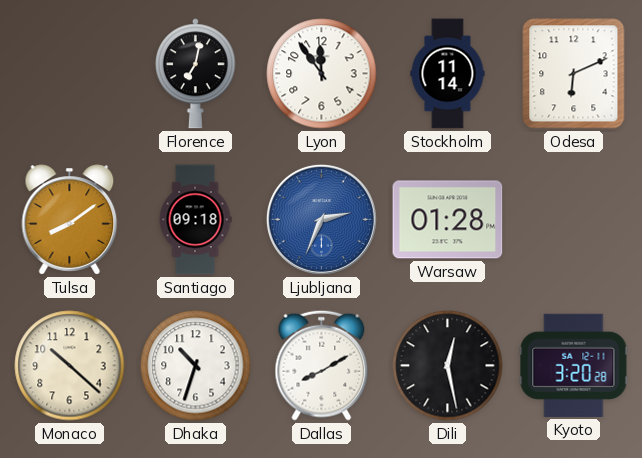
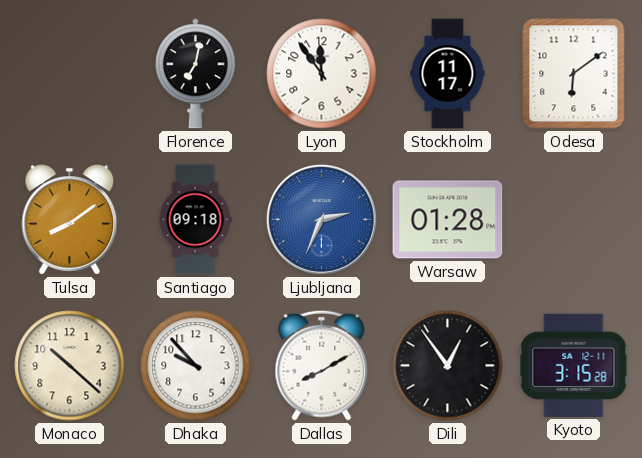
Stockholm: 11:14 -> 11:17
Odesa: 6:11 -> 6:09
Dhaka: 10:33 -> 9:53
Dili: 12:28 -> 12:54
Kyoto: 3:20 -> 3:15
